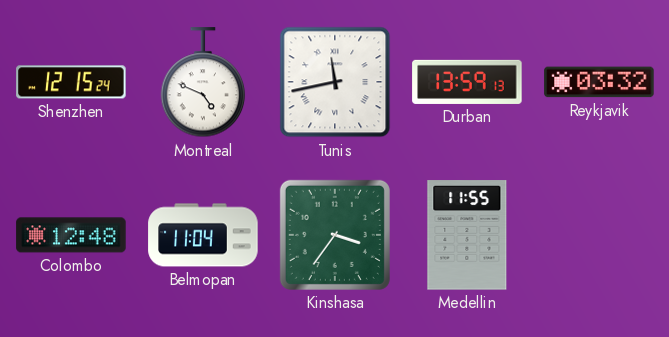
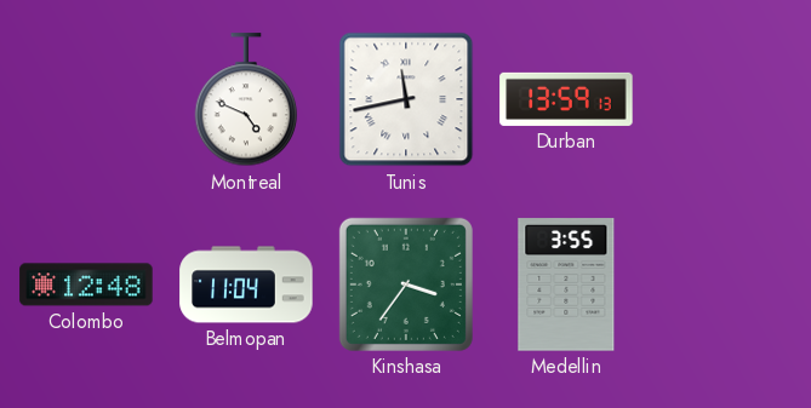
Shenzhen: 12:15 -> none
Reykjavik: 03:32 -> none
Medellin: 11:55 -> 3:55
